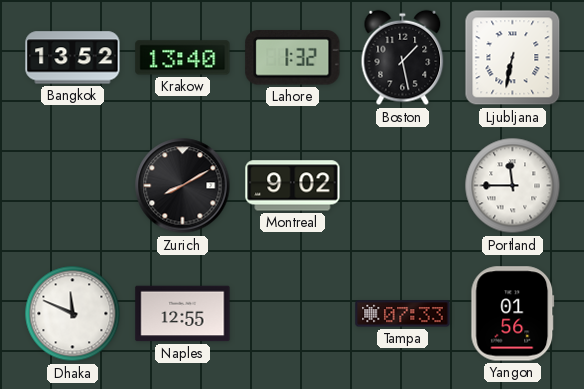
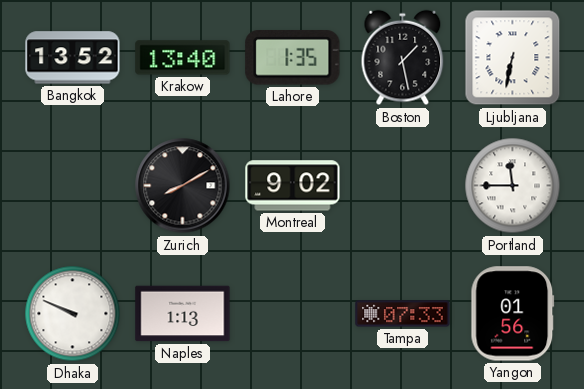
Lahore: 1:32 -> 1:35
Dhaka: 11:49 -> 9:49
Naples: 12:55 -> 1:13
